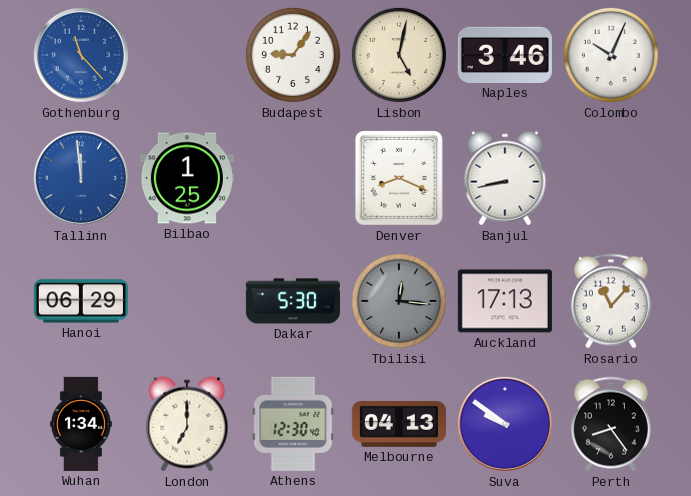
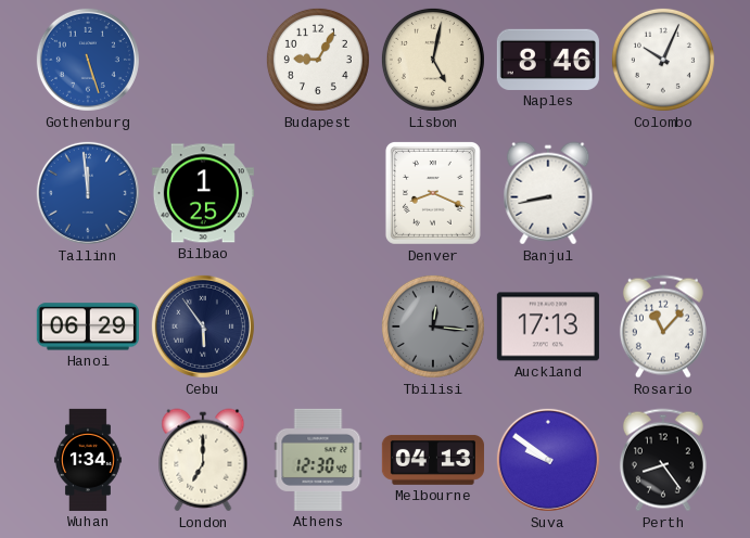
Gothenburg: 11:23 -> 5:27
Budapest: 9:06 -> 9:05
Naples: 3:46 -> 8:46
Cebu: none -> 5:54
Dakar: 5:30 -> none
